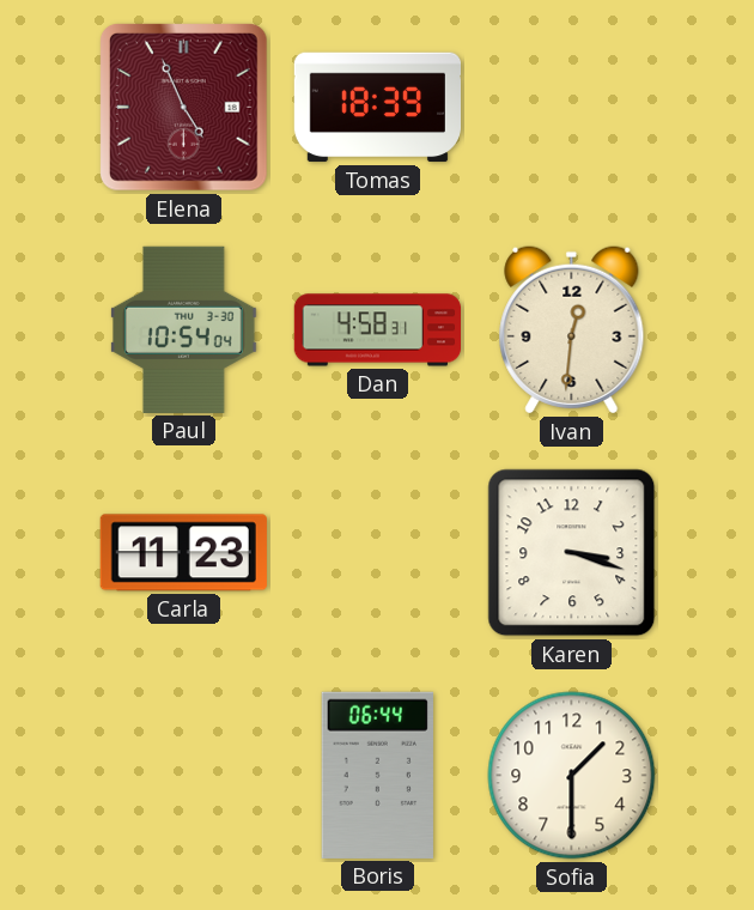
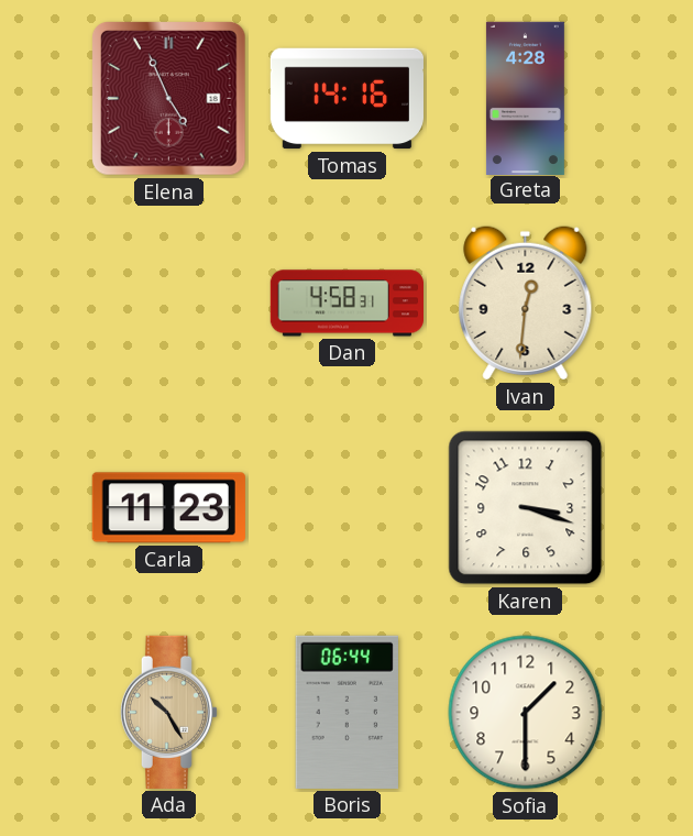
Tomas: 18:39 -> 14:16
Greta: none -> 4:28
Paul: 10:54 -> none
Ada: none -> 10:25
